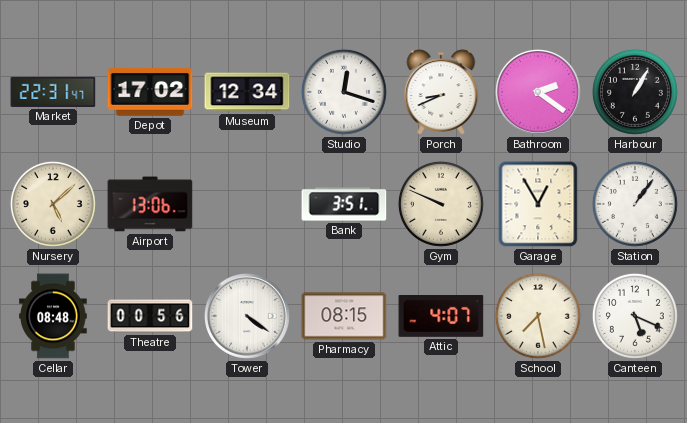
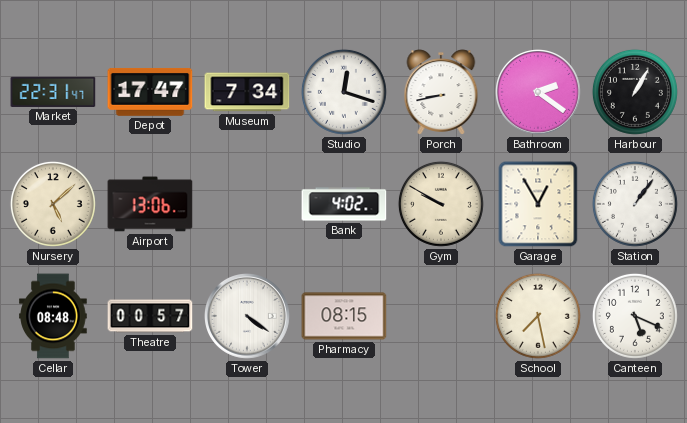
Depot: 17:02 -> 17:47
Museum: 12:34 -> 7:34
Porch: 8:41 -> 8:43
Bank: 3:51 -> 4:02
Gym: 9:49 -> 9:50
Theatre: 00:56 -> 00:57
Attic: 4:07 -> none
